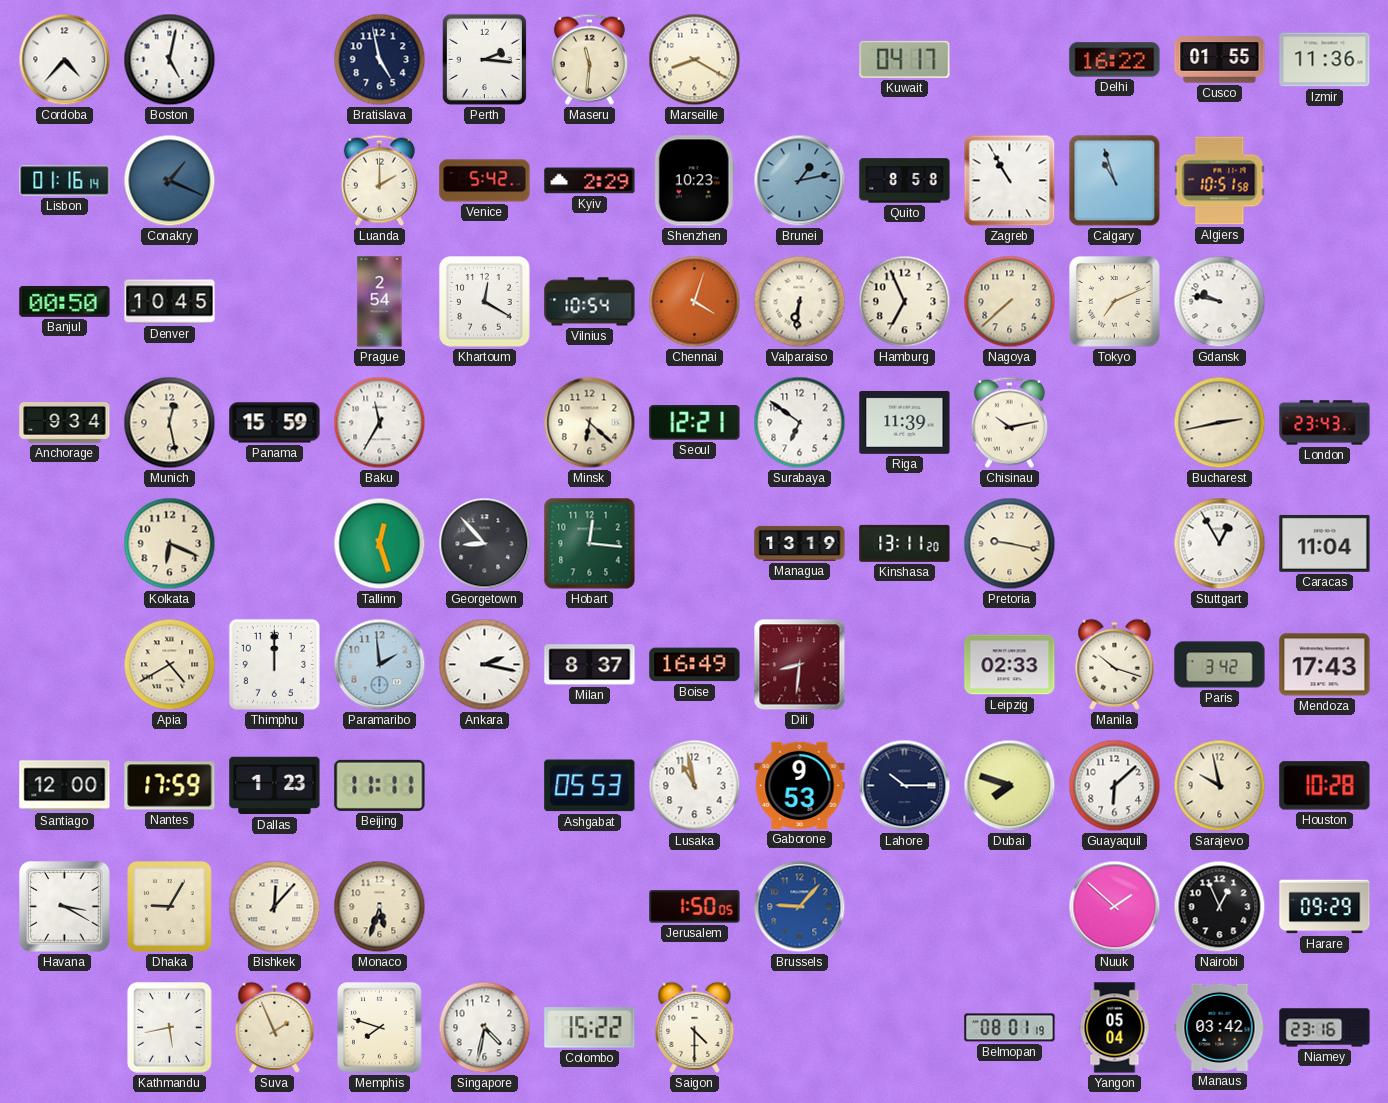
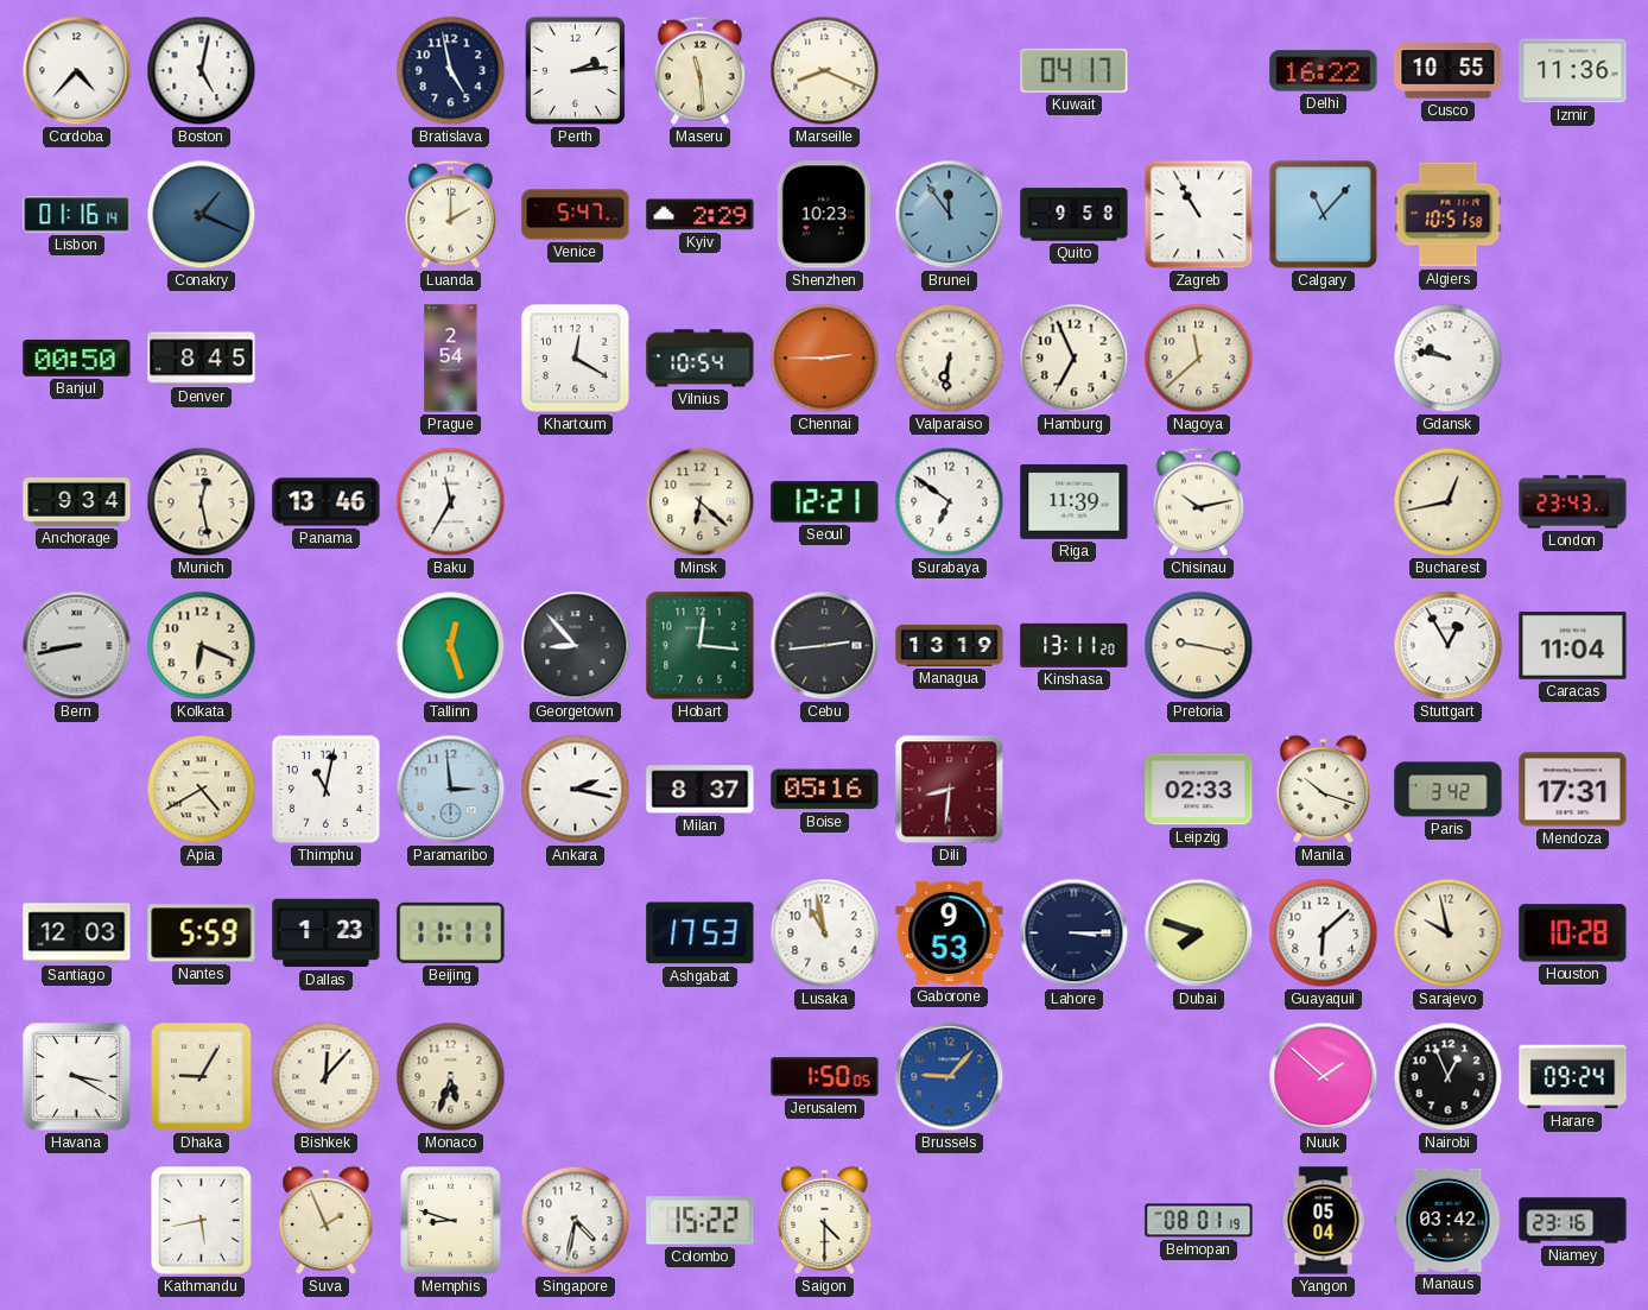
Perth: 2:16 -> 2:14
Maseru: 11:31 -> 11:29
Marseille: 8:20 -> 8:19
Cusco: 01:55 -> 10:55
Venice: 5:42 -> 5:47
Brunei: 1:13 -> 11:54
Quito: 8:58 -> 9:58
Calgary: 10:57 -> 11:07
Denver: 10:45 -> 8:45
Chennai: 4:03 -> 2:45
Nagoya: 7:38 -> 11:38
Tokyo: 7:11 -> none
Panama: 15:59 -> 13:46
Bucharest: 2:43 -> 12:43
Bern: none -> 8:43
Cebu: none -> 2:44
Thimphu: 12:00 -> 11:02
Paramaribo: 1:59 -> 2:59
Boise: 16:49 -> 05:16
Mendoza: 17:43 -> 17:31
Santiago: 12:00 -> 12:03
Nantes: 17:59 -> 5:59
Ashgabat: 05:53 -> 17:53
Lahore: 10:15 -> 3:15
Harare: 09:29 -> 09:24
Memphis: 7:48 -> 8:48
